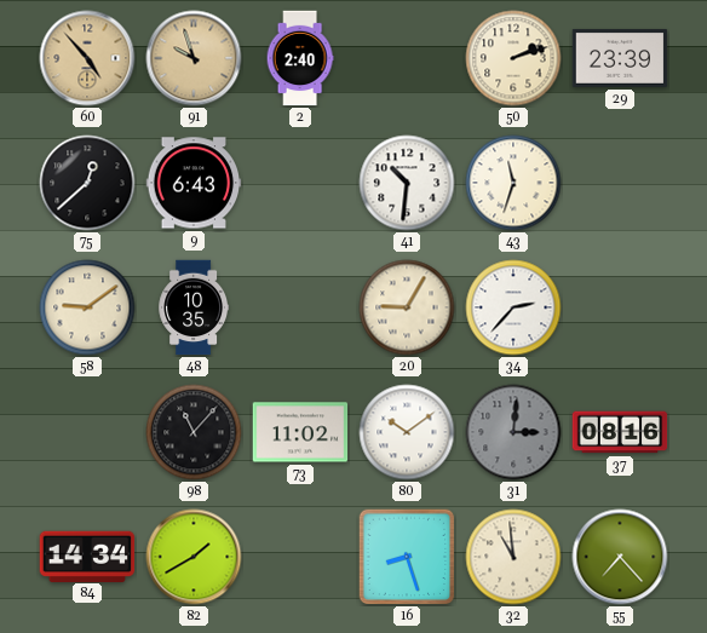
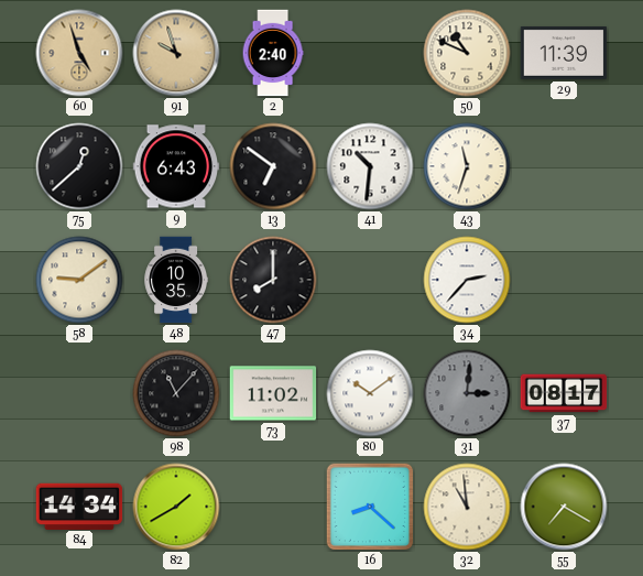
60: 4:53 -> 4:57
50: 2:12 -> 10:49
29: 23:39 -> 11:39
13: none -> 6:51
47: none -> 8:00
20: 9:05 -> none
37: 08:16 -> 08:17
16: 8:27 -> 8:22
55: 7:23 -> 7:20
